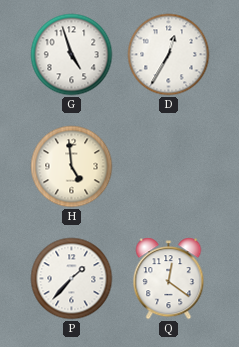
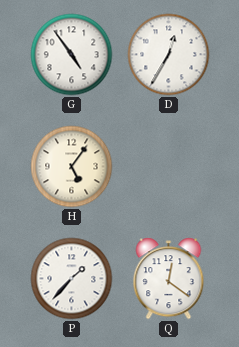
G: 4:57 -> 4:54
H: 4:59 -> 5:06
